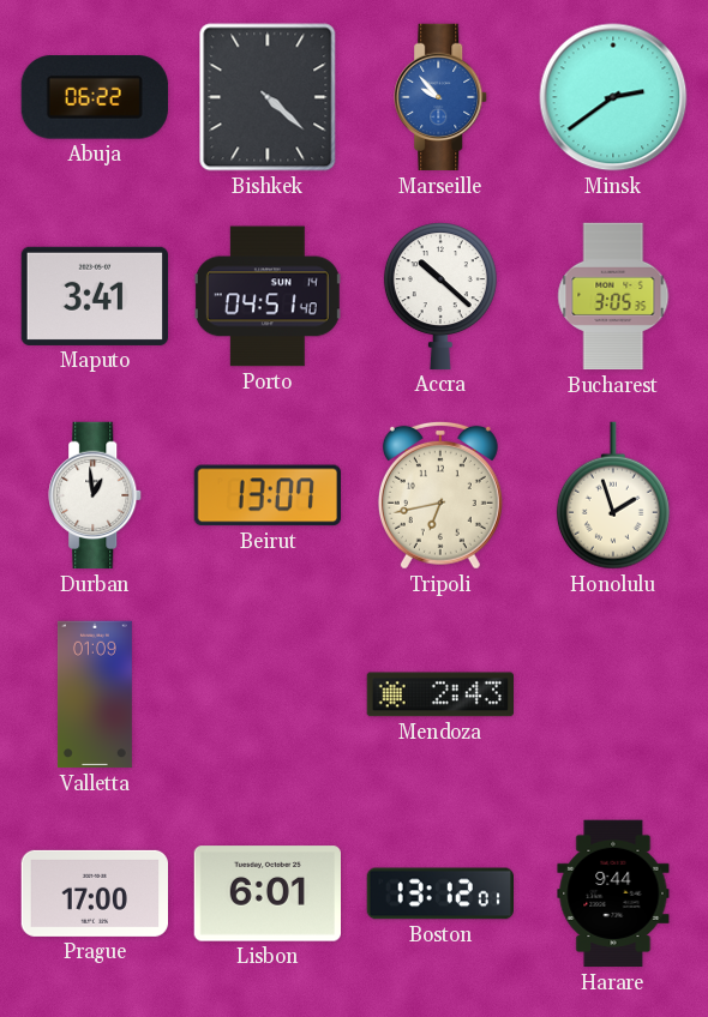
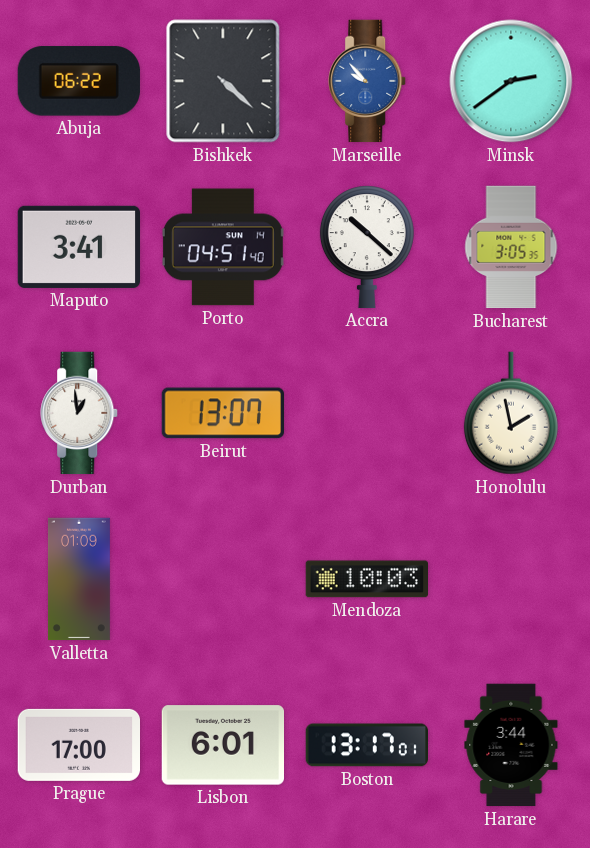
Tripoli: 6:43 -> none
Honolulu: 1:57 -> 1:58
Mendoza: 2:43 -> 10:03
Boston: 13:12 -> 13:17
Harare: 9:44 -> 3:44
